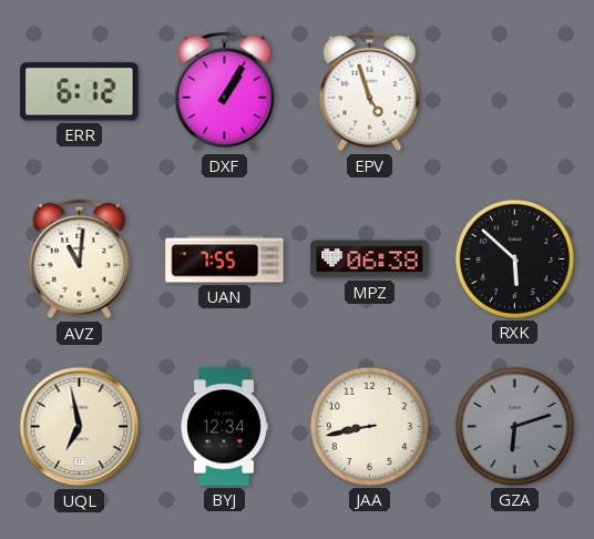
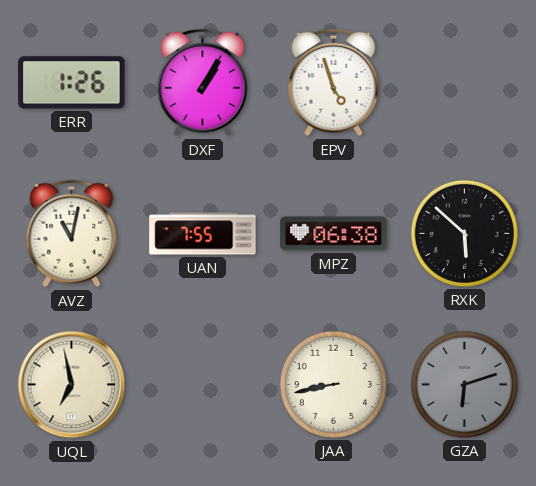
ERR: 6:12 -> 1:26
AVZ: 11:01 -> 11:02
BYJ: 12:34 -> none
